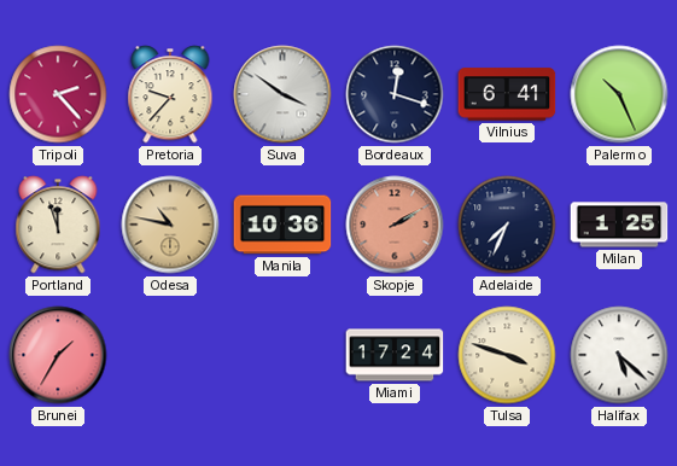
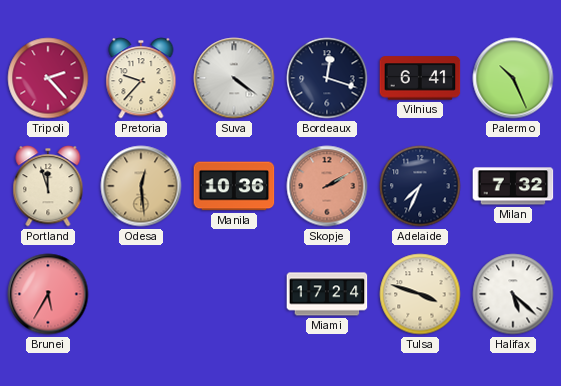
Suva: 3:51 -> 4:21
Odesa: 10:47 -> 12:29
Milan: 1:25 -> 7:32
Brunei: 1:35 -> 5:35
